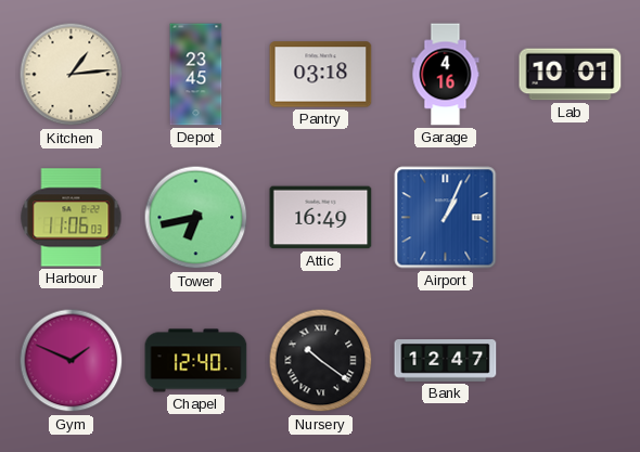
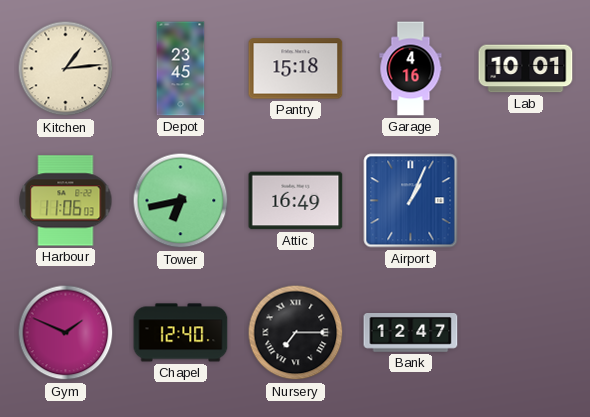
Pantry: 03:18 -> 15:18
Nursery: 10:21 -> 7:15
